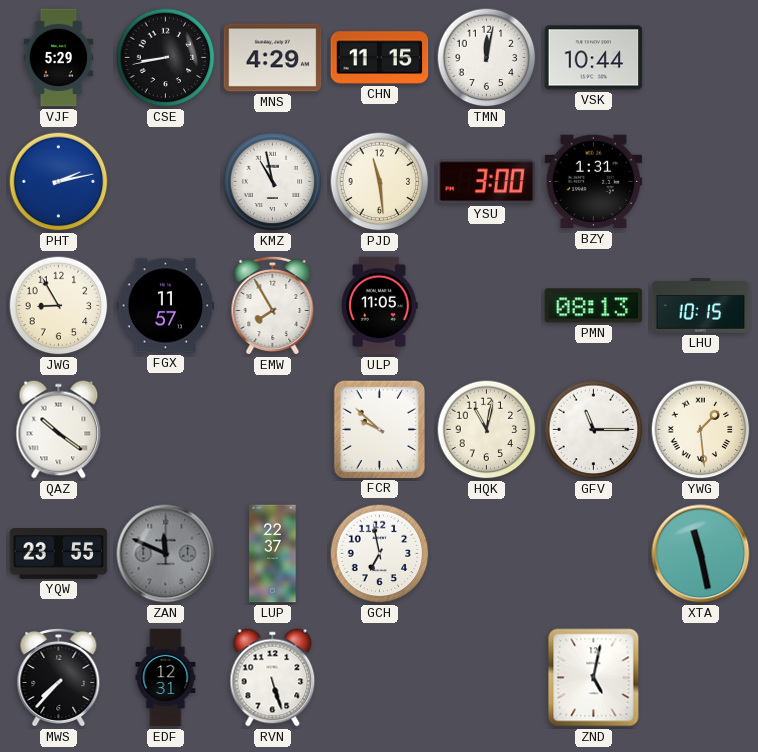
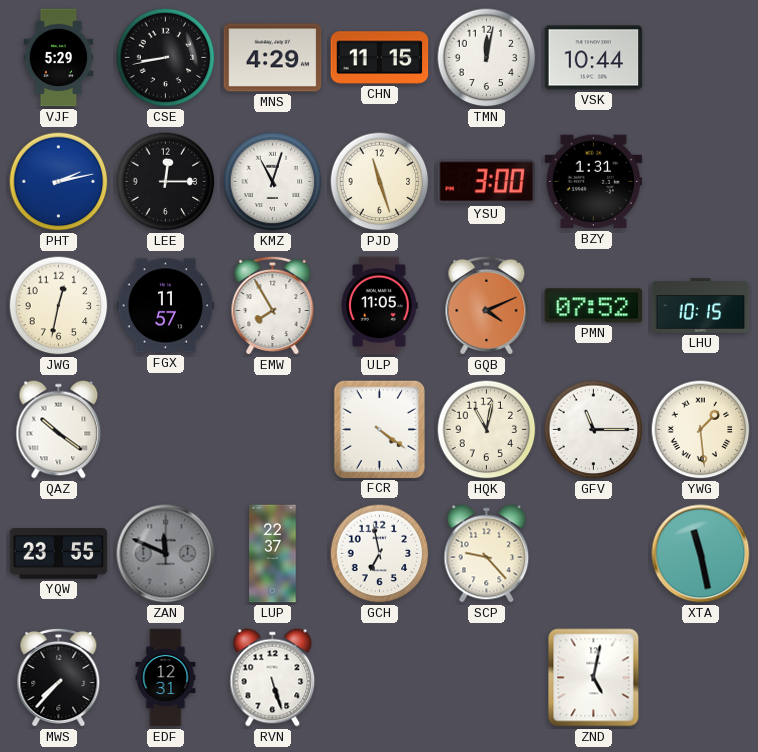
LEE: none -> 12:15
KMZ: 10:58 -> 11:03
PJD: 11:29 -> 11:27
JWG: 8:55 -> 12:32
GQB: none -> 4:11
PMN: 08:13 -> 07:52
FCR: 9:52 -> 4:21
SCP: none -> 9:23
